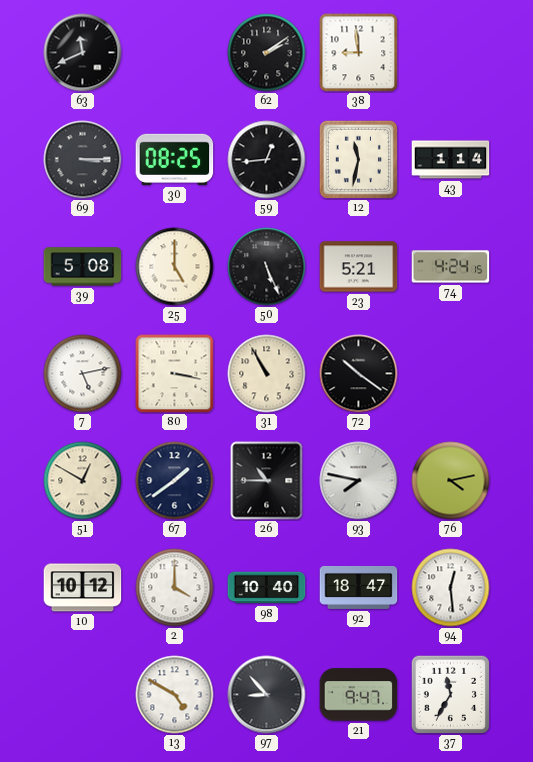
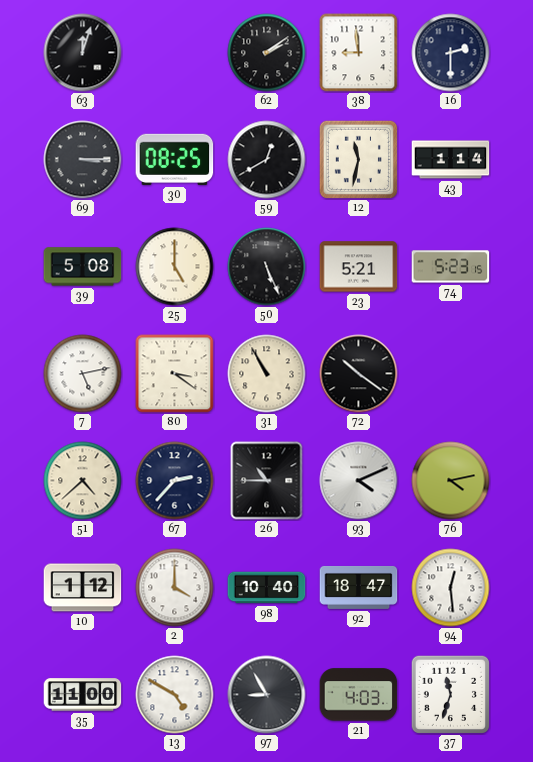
63: 11:41 -> 12:03
16: none -> 2:30
59: 12:44 -> 12:40
74: 4:24 -> 5:23
80: 3:17 -> 3:21
51: 12:50 -> 4:38
67: 1:39 -> 2:37
93: 7:47 -> 4:11
10: 10:12 -> 1:12
35: none -> 11:00
97: 8:53 -> 8:55
21: 9:47 -> 4:03
37: 11:35 -> 11:33
